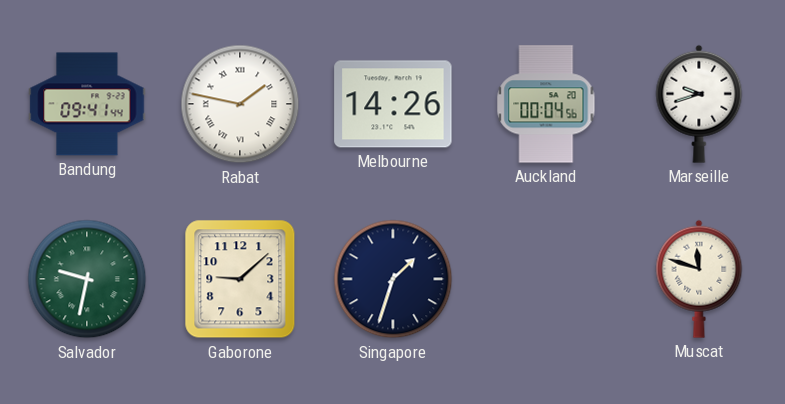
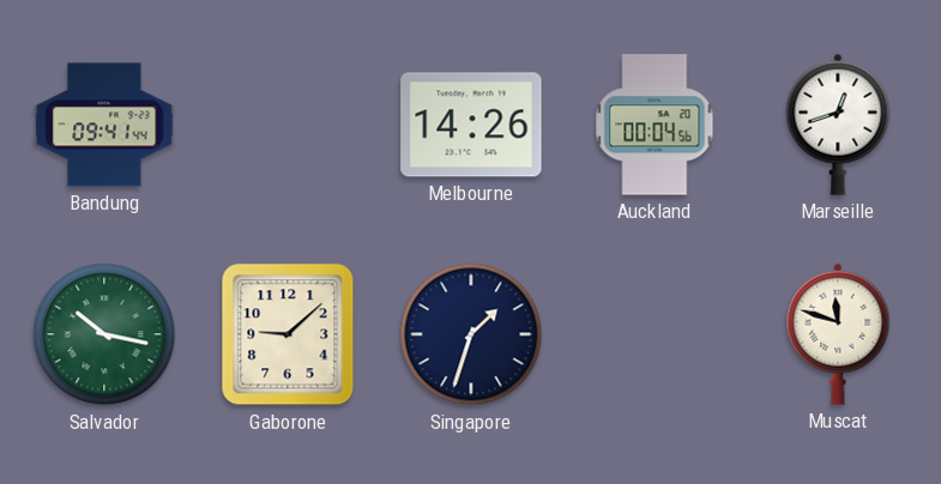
Rabat: 1:47 -> none
Marseille: 9:42 -> 12:42
Salvador: 9:32 -> 10:17
